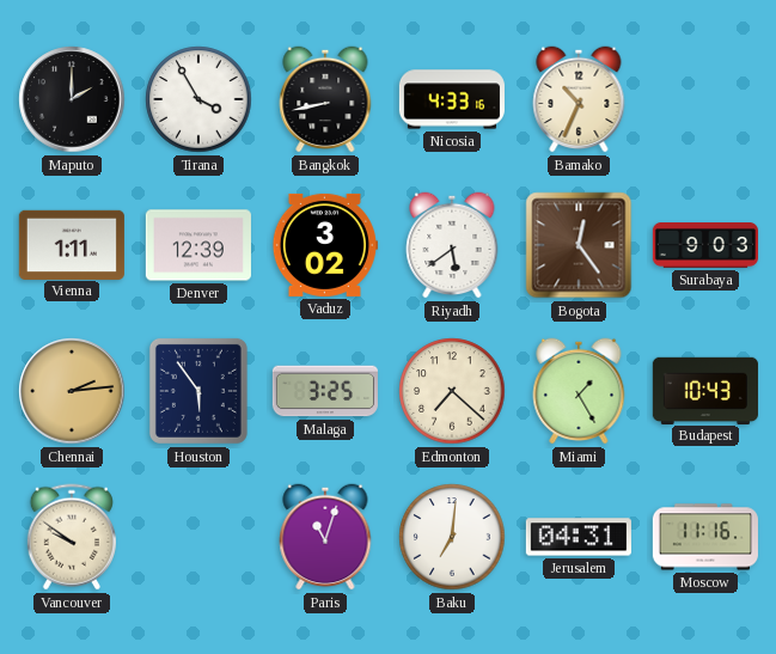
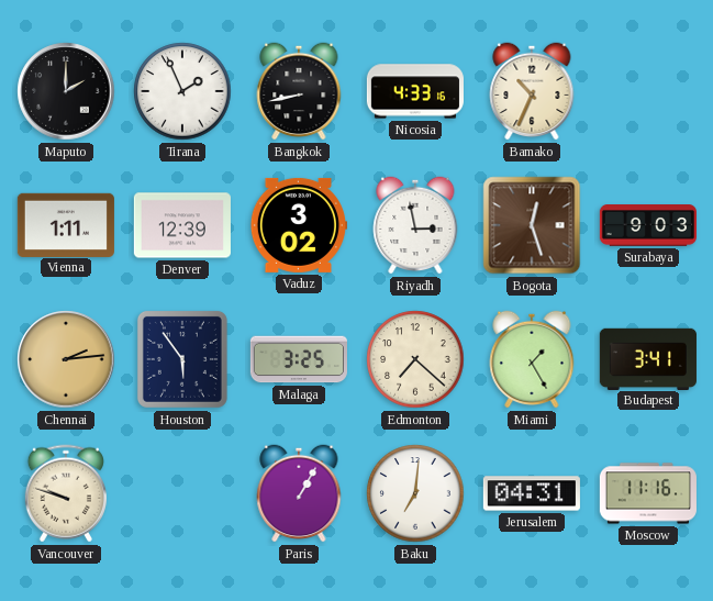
Tirana: 3:55 -> 1:56
Riyadh: 5:39 -> 2:58
Bogota: 12:24 -> 12:27
Budapest: 10:43 -> 3:41
Vancouver: 9:51 -> 9:48
Paris: 11:03 -> 1:05
